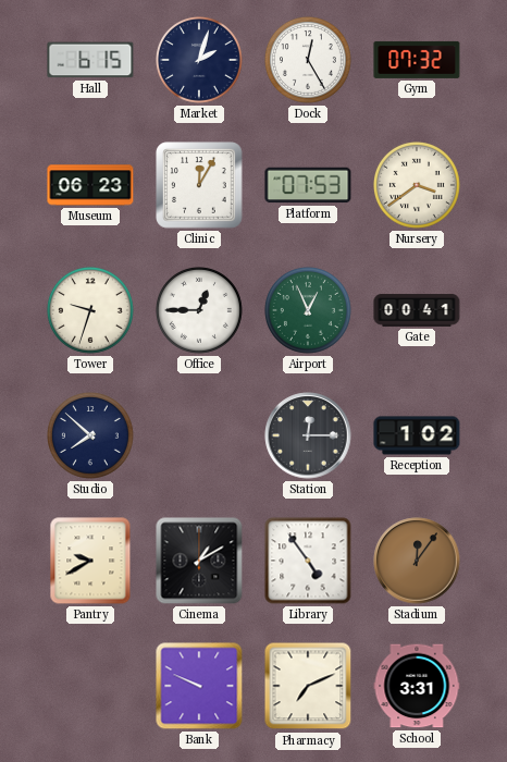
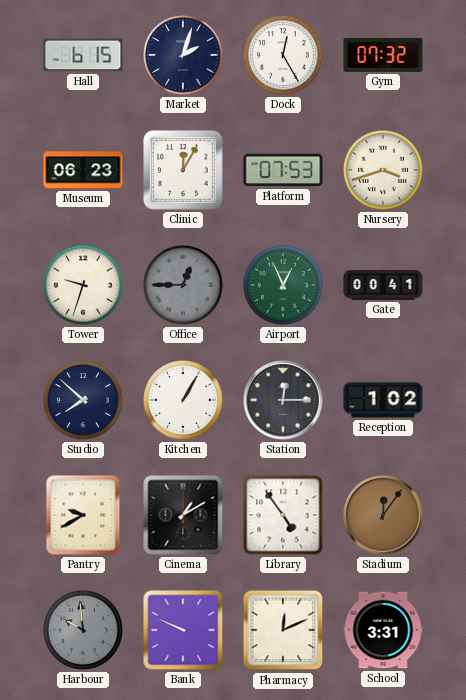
Nursery: 3:39 -> 3:42
Office dial: white -> grey
Kitchen: none -> 1:05
Harbour: none -> 9:59
Pharmacy: 7:11 -> 12:11
